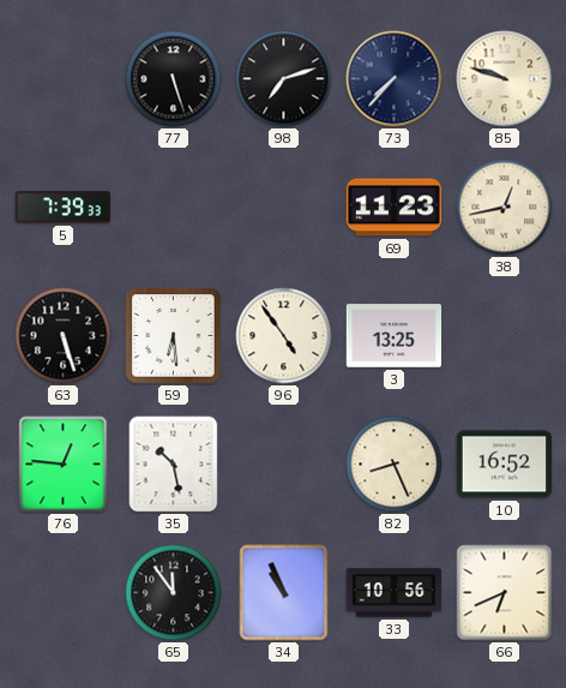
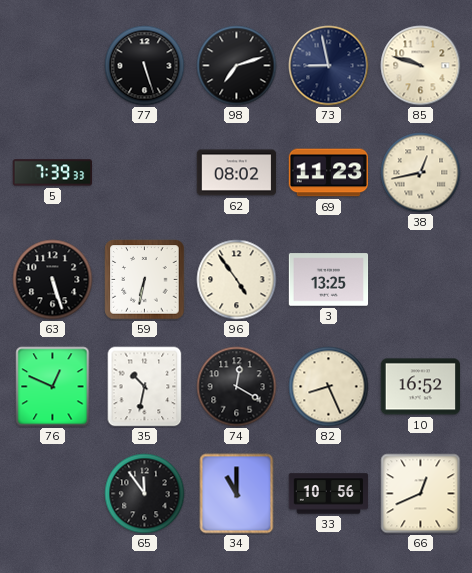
73: 7:37 -> 8:58
62: none -> 08:02
59: 6:29 -> 6:32
76: 12:46 -> 12:49
35: 10:28 -> 10:32
74: none -> 12:20
34: 10:56 -> 11:00
66: 6:41 -> 12:41
